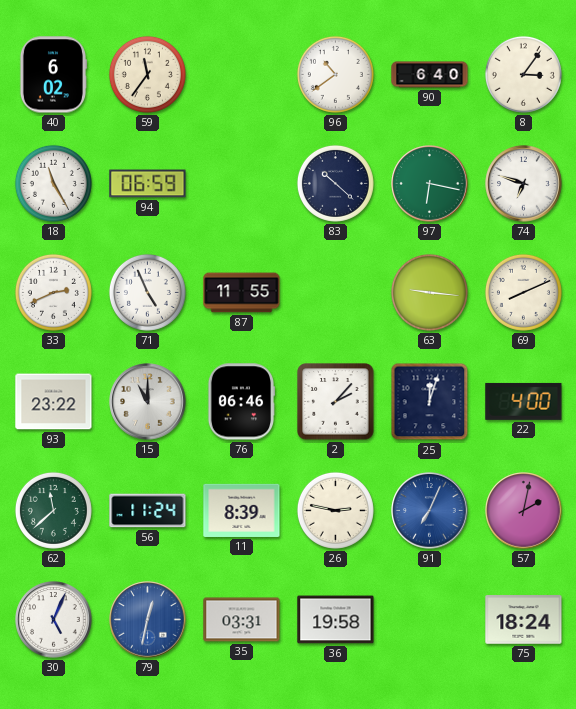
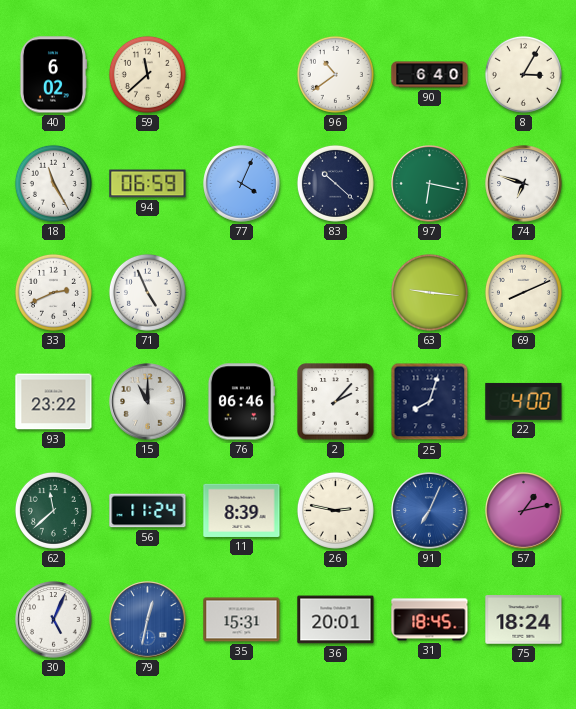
59: 11:36 -> 11:38
8: 3:06 -> 3:05
77: none -> 4:04
87: 11:55 -> none
25: 12:03 -> 8:03
57: 2:02 -> 1:13
35: 03:31 -> 15:31
36: 19:58 -> 20:01
31: none -> 18:45
